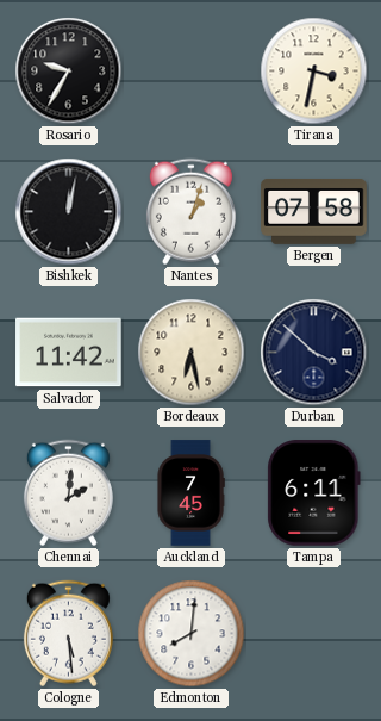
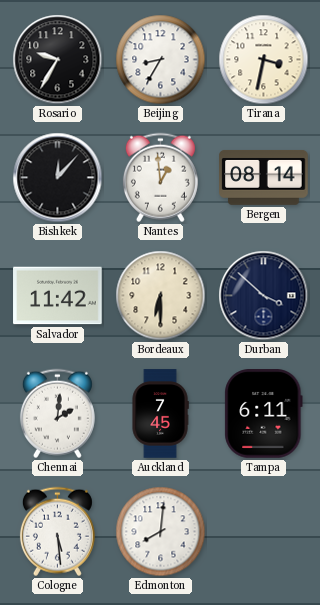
Beijing: none -> 8:35
Bishkek: 12:02 -> 12:07
Nantes: 1:03 -> 12:59
Bergen: 07:58 -> 08:14
Bordeaux: 6:28 -> 6:30
